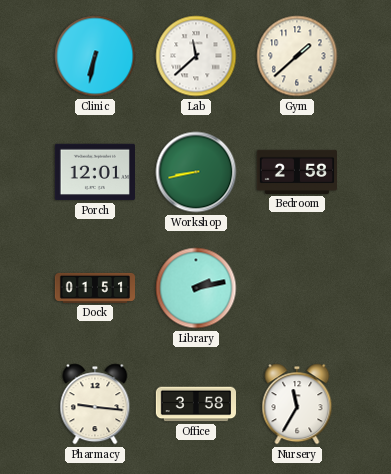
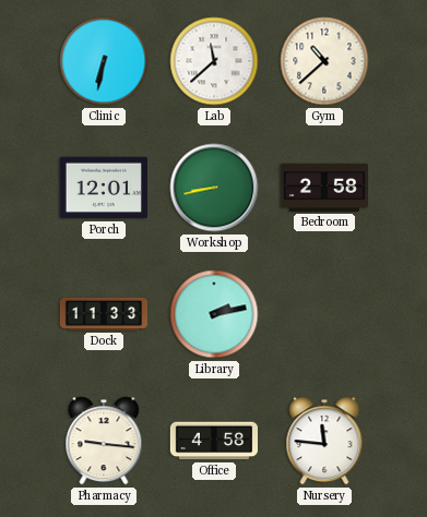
Gym: 1:38 -> 10:38
Dock: 01:51 -> 11:33
Office: 3:58 -> 4:58
Nursery: 11:35 -> 11:46
